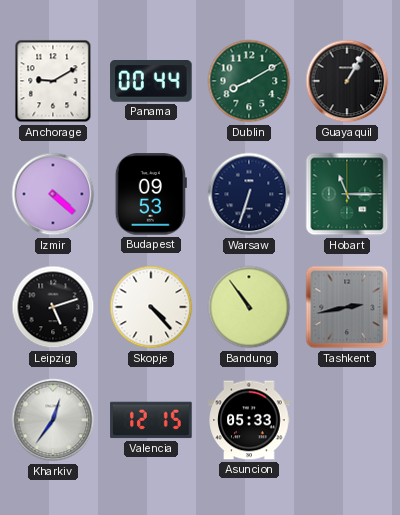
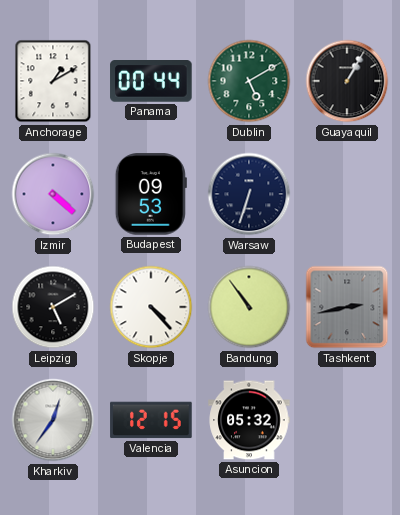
Anchorage: 9:10 -> 1:10
Dublin: 8:10 -> 5:10
Hobart: 11:15 -> none
Leipzig: 5:12 -> 5:10
Asuncion: 05:33 -> 05:32
